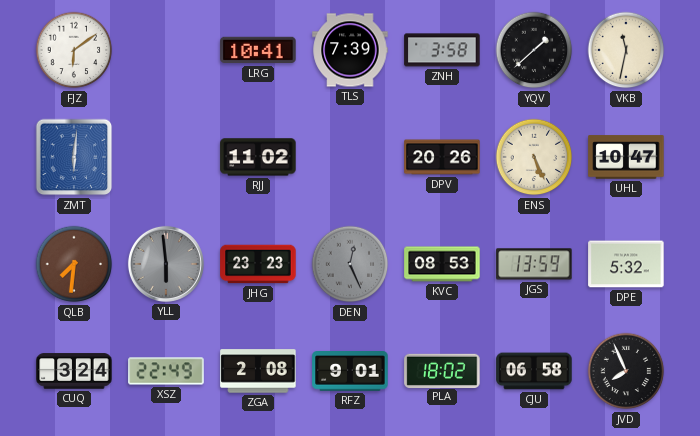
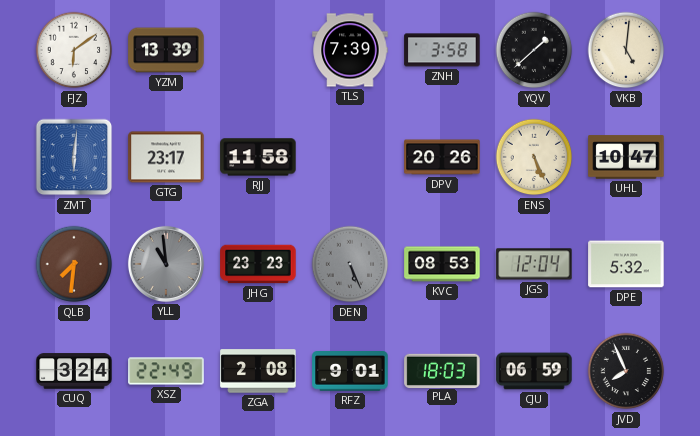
YZM: none -> 13:39
LRG: 10:41 -> none
VKB: 11:32 -> 5:01
GTG: none -> 23:17
RJJ: 11:02 -> 11:58
YLL: 5:59 -> 10:59
DEN: 12:26 -> 5:26
JGS: 13:59 -> 12:04
PLA: 18:02 -> 18:03
CJU: 06:58 -> 06:59
